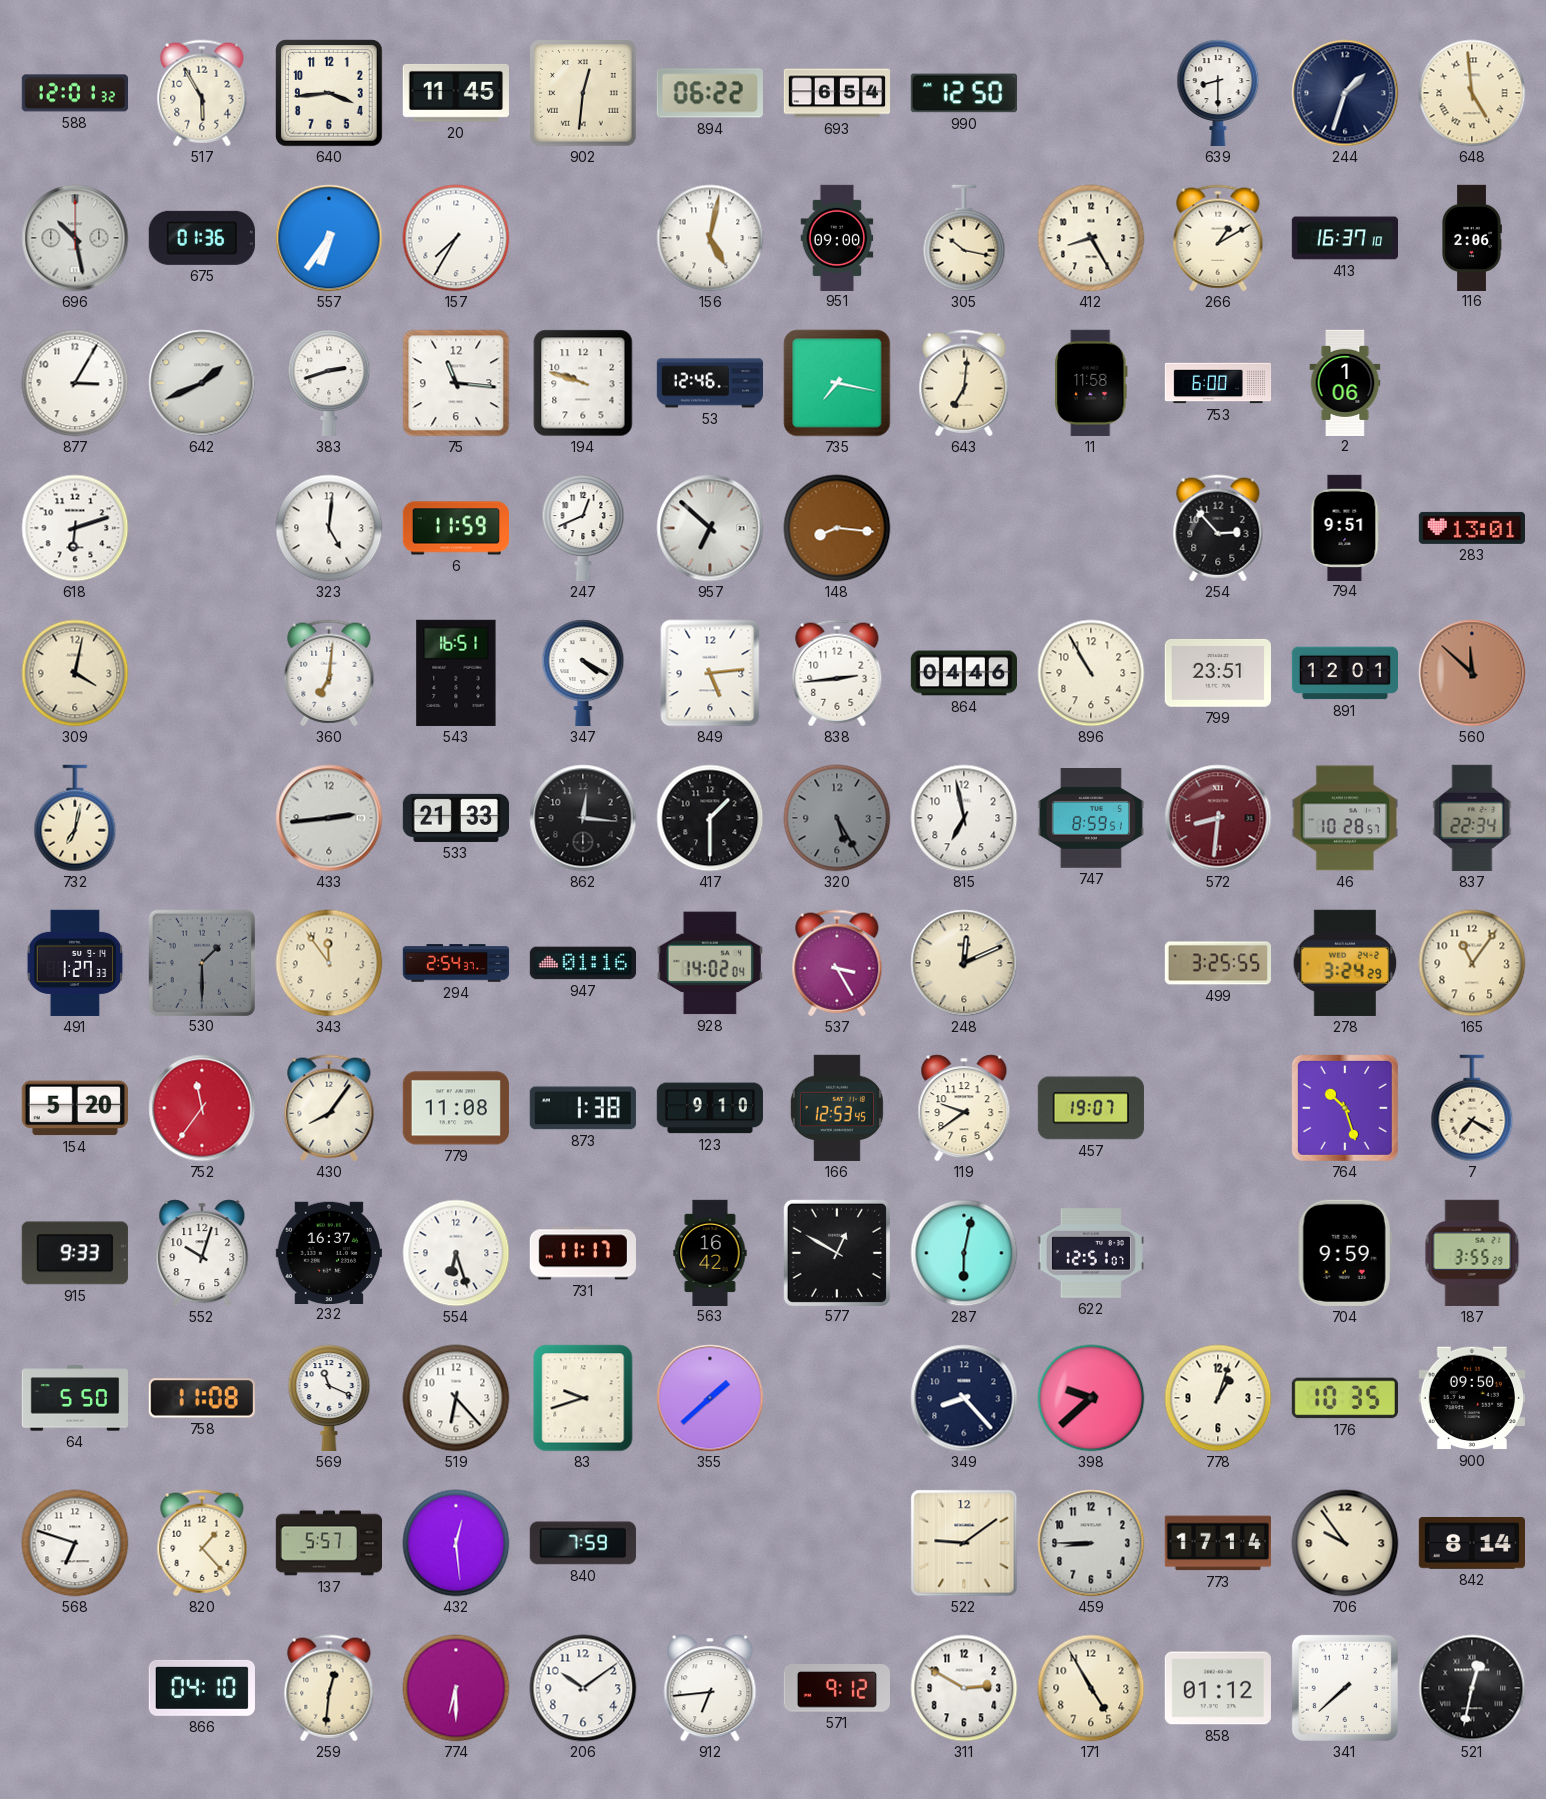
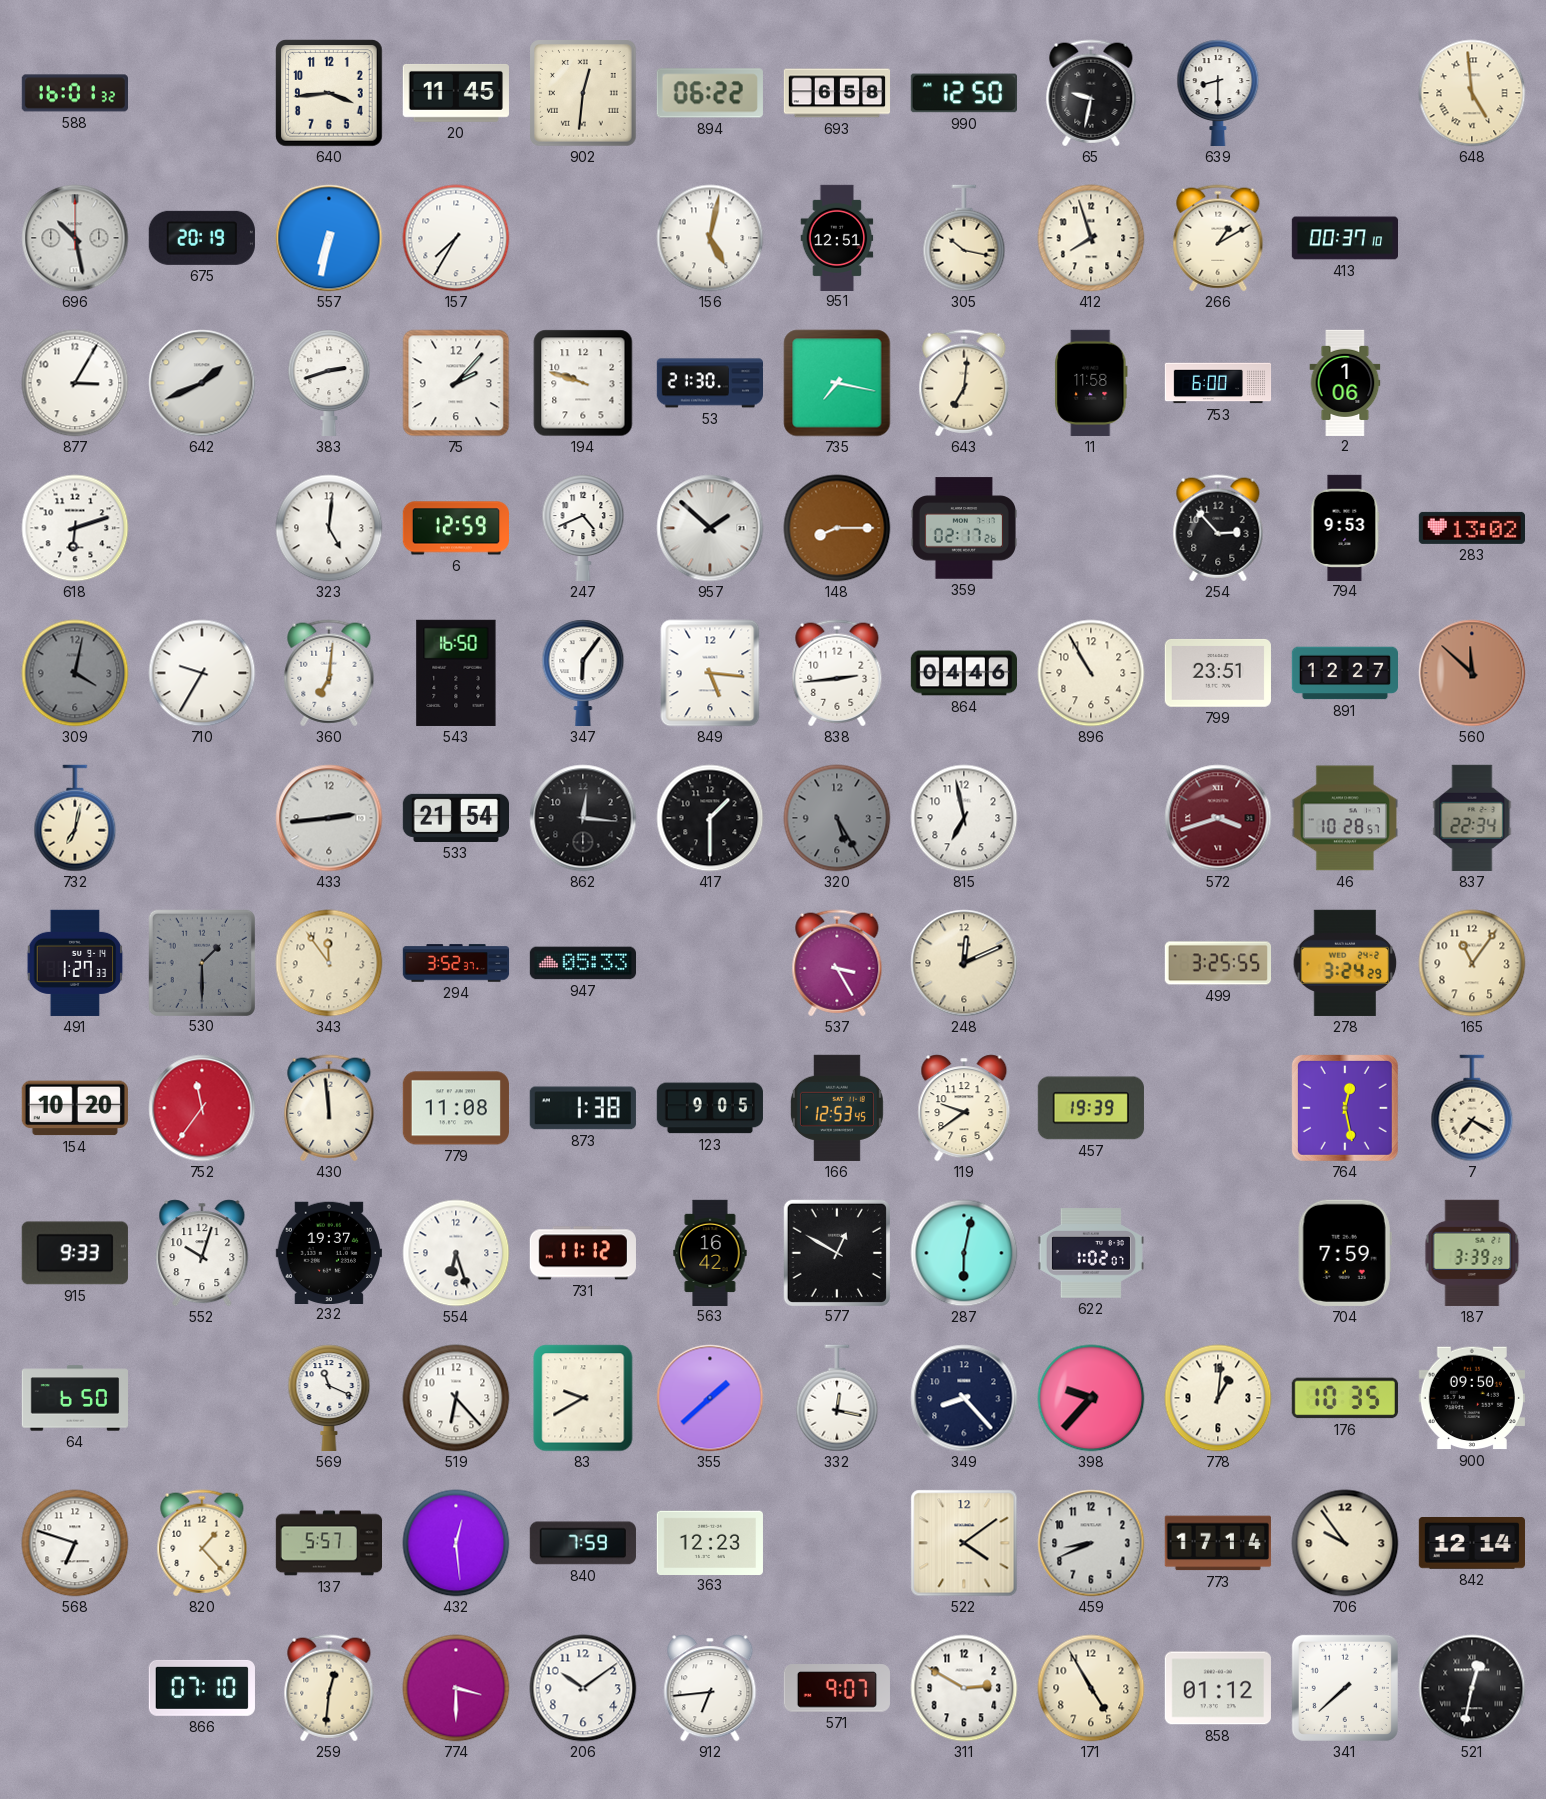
588: 12:01 -> 16:01
517: 5:55 -> none
693: 6:54 -> 6:58
65: none -> 9:32
244: 1:33 -> none
675: 01:36 -> 20:19
557: 6:36 -> 6:32
951: 09:00 -> 12:51
412: 8:25 -> 7:57
413: 16:37 -> 00:37
116: 2:06 -> none
75: 11:16 -> 2:07
53: 12:46 -> 21:30
6: 11:59 -> 12:59
247: 12:41 -> 4:41
957: 6:52 -> 1:52
148: 8:16 -> 8:15
359: none -> 02:17
794: 9:51 -> 9:53
283: 13:01 -> 13:02
309 dial: cream -> grey
710: none -> 9:35
543: 16:51 -> 16:50
347: 4:20 -> 6:06
849: 5:14 -> 5:16
891: 12:01 -> 12:27
533: 21:33 -> 21:54
747: 8:59 -> none
572: 8:31 -> 3:42
294: 2:54 -> 3:52
947: 01:16 -> 05:33
928: 14:02 -> none
154: 5:20 -> 10:20
430: 8:06 -> 11:59
123: 9:10 -> 9:05
457: 19:07 -> 19:39
764: 10:27 -> 12:28
232: 16:37 -> 19:37
731: 11:17 -> 11:12
622: 12:51 -> 1:02
704: 9:59 -> 7:59
187: 3:55 -> 3:39
64: 5:50 -> 6:50
758: 11:08 -> none
83: 9:42 -> 9:40
332: none -> 12:17
398: 9:38 -> 9:37
778: 1:03 -> 1:01
363: none -> 12:23
522: 9:09 -> 4:09
459: 8:45 -> 8:41
842: 8:14 -> 12:14
866: 04:10 -> 07:10
774: 6:30 -> 3:30
571: 9:12 -> 9:07
